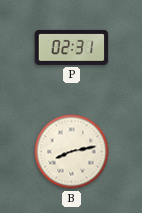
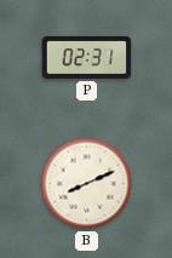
B: 8:13 -> 8:11
